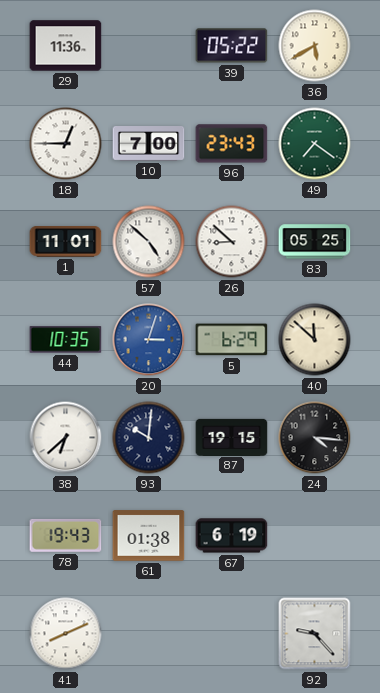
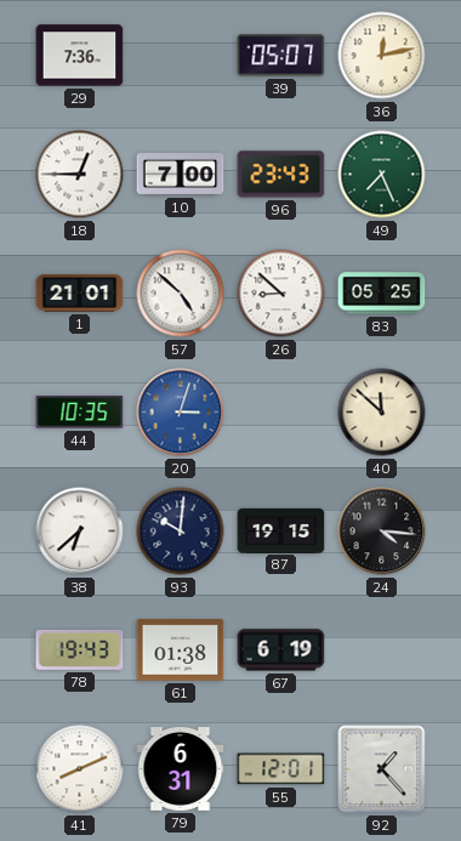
29: 11:36 -> 7:36
39: 05:22 -> 05:07
36: 5:40 -> 12:13
49: 7:21 -> 7:26
1: 11:01 -> 21:01
5: 6:29 -> none
79: none -> 6:31
55: none -> 12:01
92: 9:23 -> 1:23
